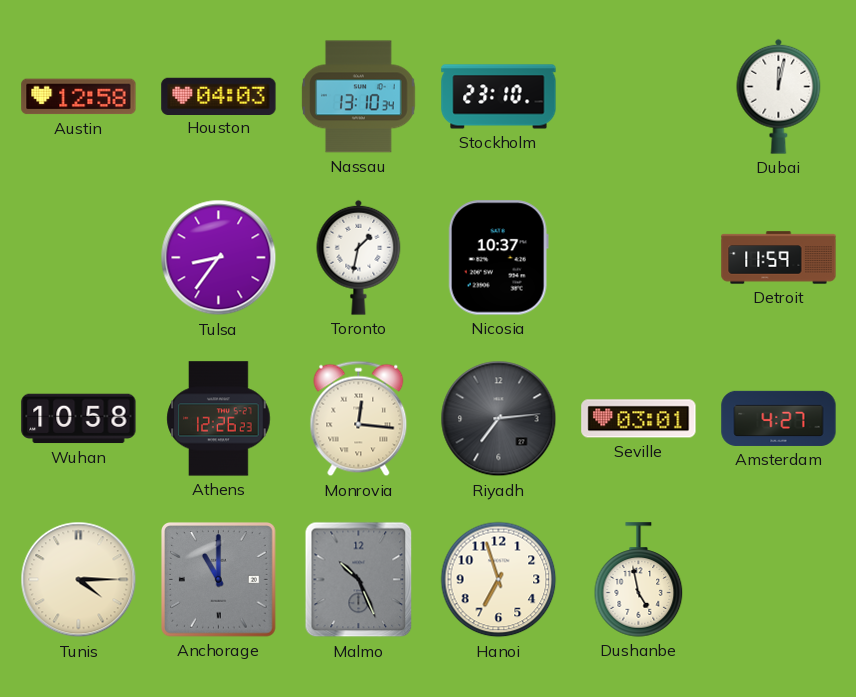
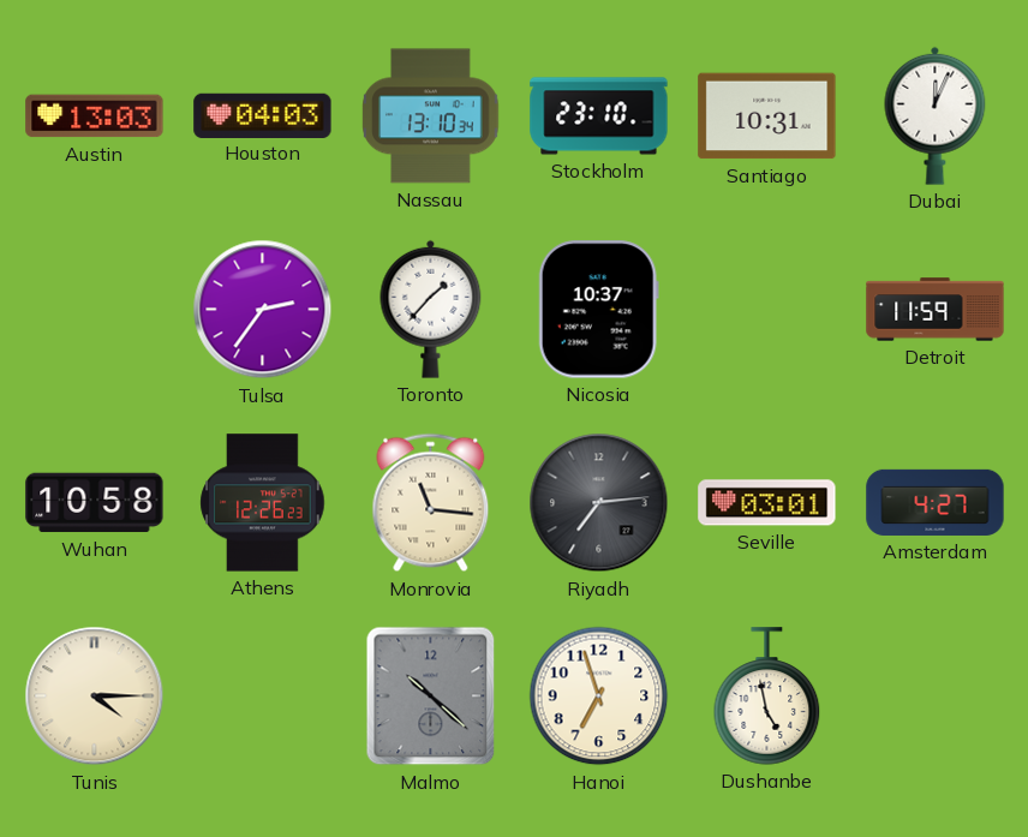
Austin: 12:58 -> 13:03
Santiago: none -> 10:31
Dubai: 12:02 -> 12:04
Tulsa: 8:36 -> 2:36
Toronto: 1:32 -> 1:37
Monrovia: 12:16 -> 11:16
Anchorage: 11:00 -> none
Malmo: 10:26 -> 10:22
